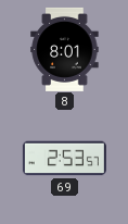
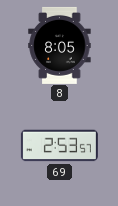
8: 8:01 -> 8:05
